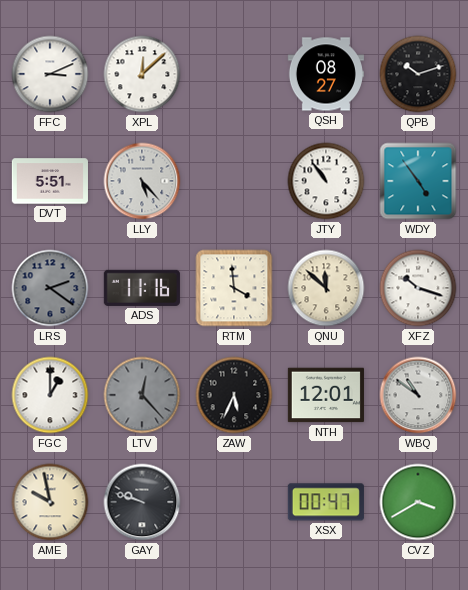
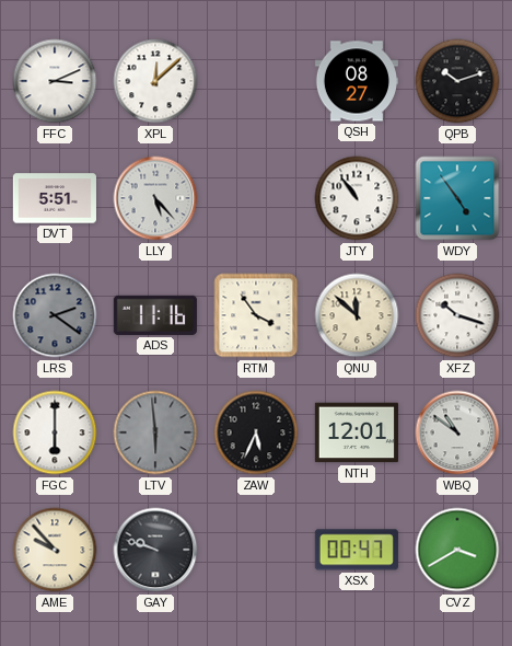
RTM: 3:59 -> 3:54
FGC: 1:00 -> 6:00
LTV: 12:23 -> 5:59
AME: 9:58 -> 9:53
